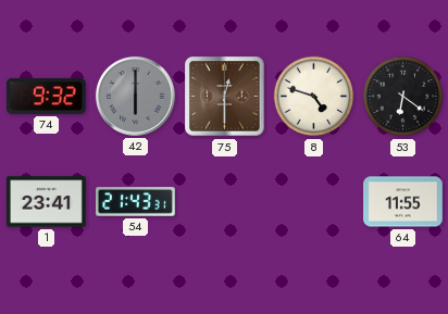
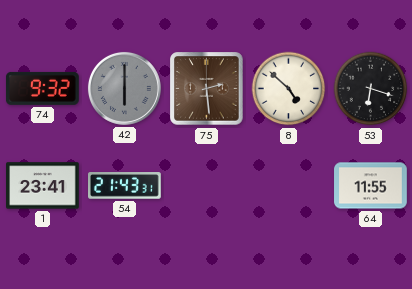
75: 12:30 -> 2:29
8: 4:48 -> 4:52
53: 6:21 -> 6:18
